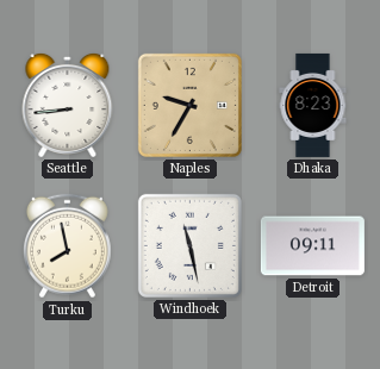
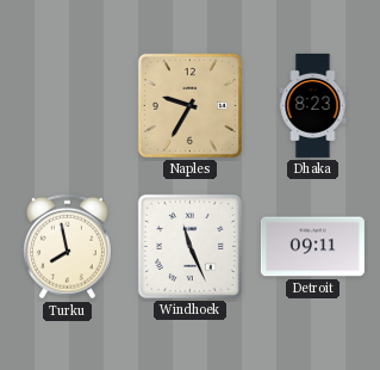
Seattle: 8:44 -> none
Windhoek: 11:28 -> 11:26
